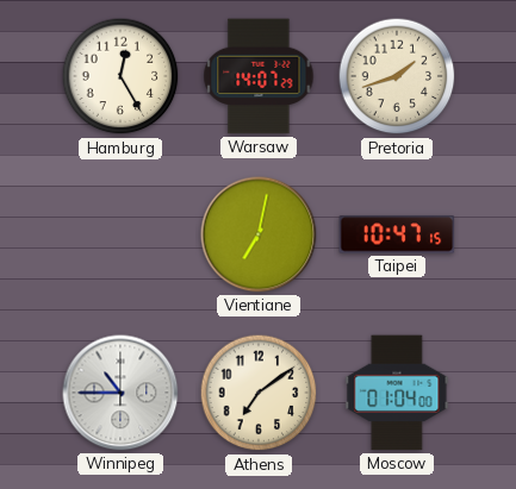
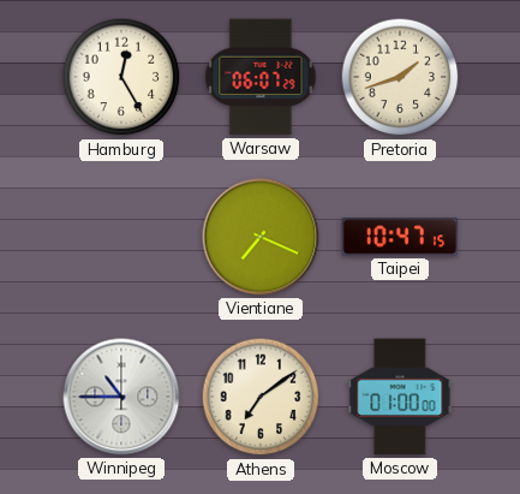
Warsaw: 14:07 -> 06:07
Vientiane: 7:02 -> 7:19
Moscow: 01:04 -> 01:00
